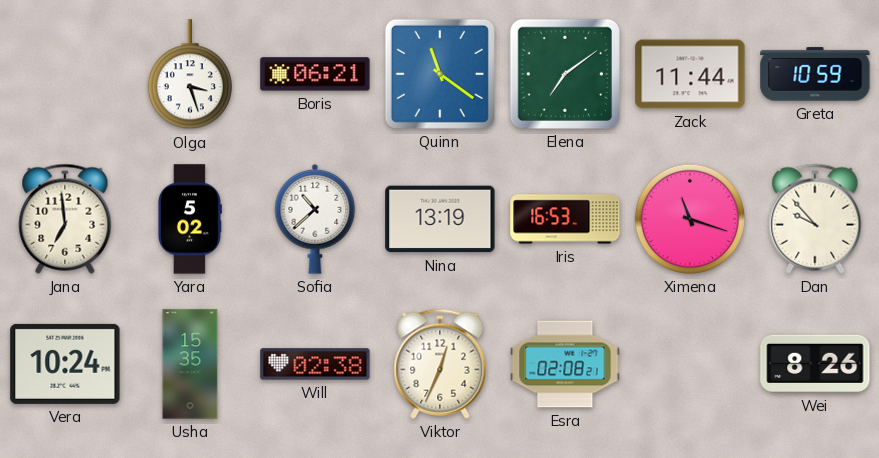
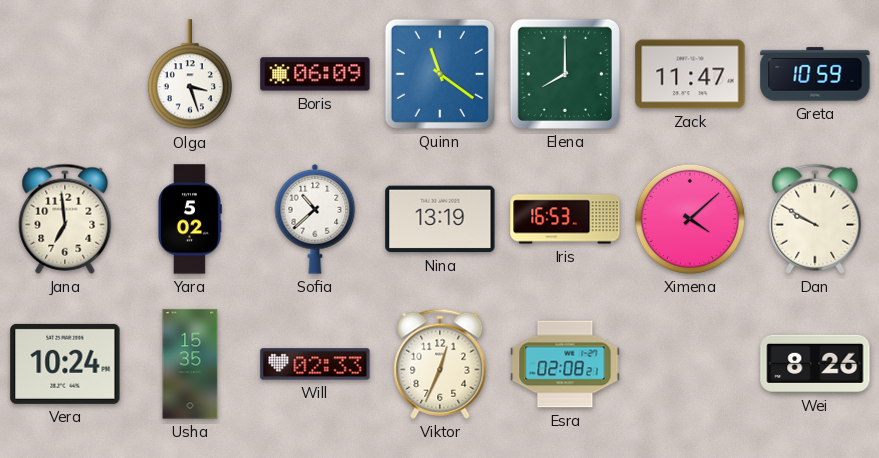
Boris: 06:21 -> 06:09
Elena: 7:09 -> 8:00
Zack: 11:44 -> 11:47
Ximena: 11:18 -> 4:08
Dan: 9:53 -> 9:50
Will: 02:38 -> 02:33
